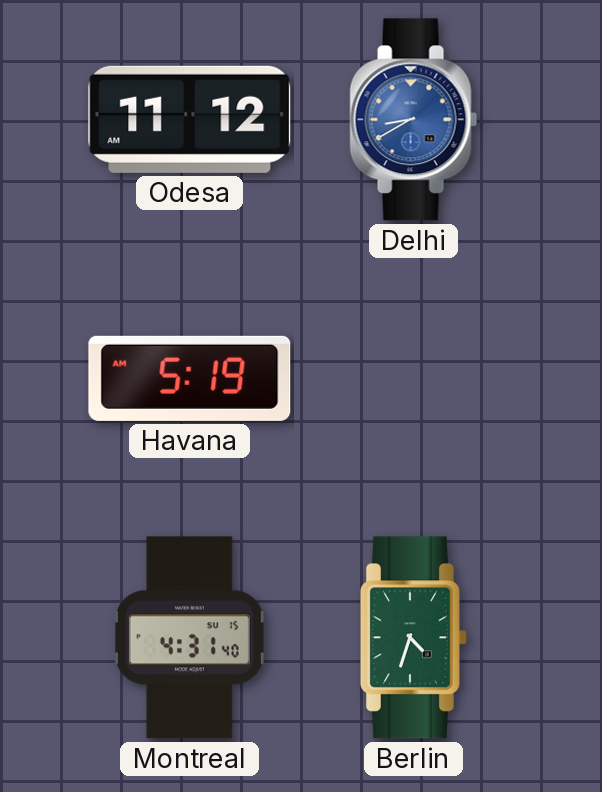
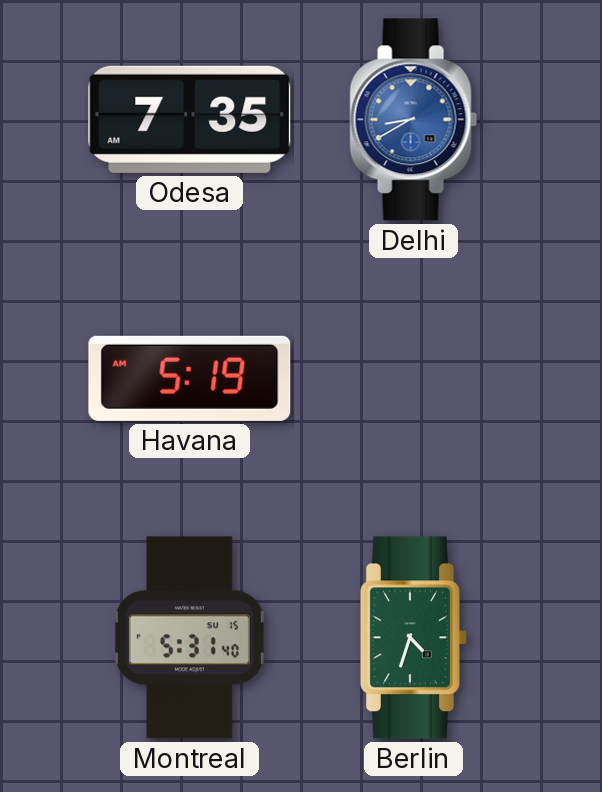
Odesa: 11:12 -> 7:35
Montreal: 4:31 -> 5:31
